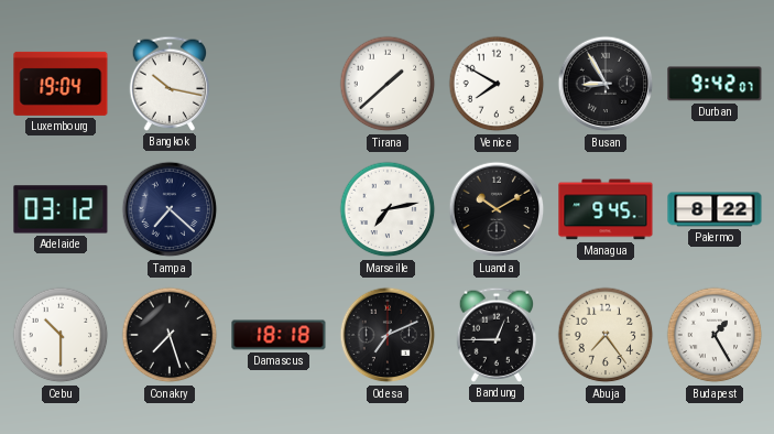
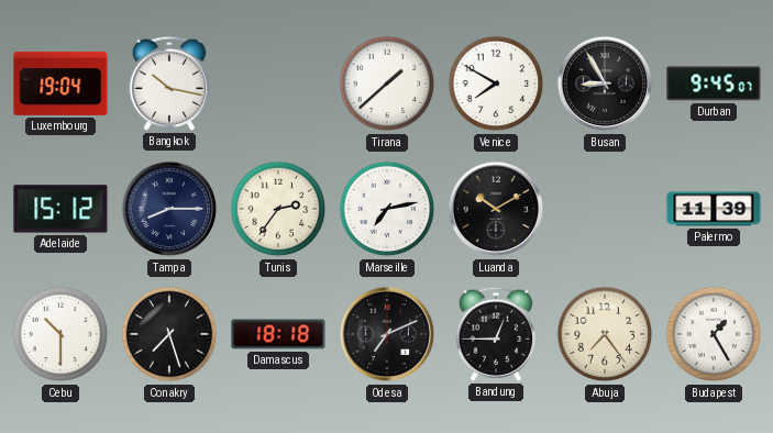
Durban: 9:42 -> 9:45
Adelaide: 03:12 -> 15:12
Tampa: 7:22 -> 8:15
Tunis: none -> 2:36
Managua: 9:45 -> none
Palermo: 8:22 -> 11:39
